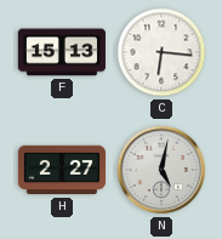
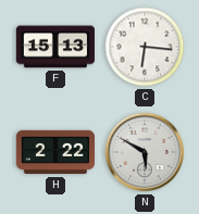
H: 2:27 -> 2:22
N: 5:02 -> 5:50
